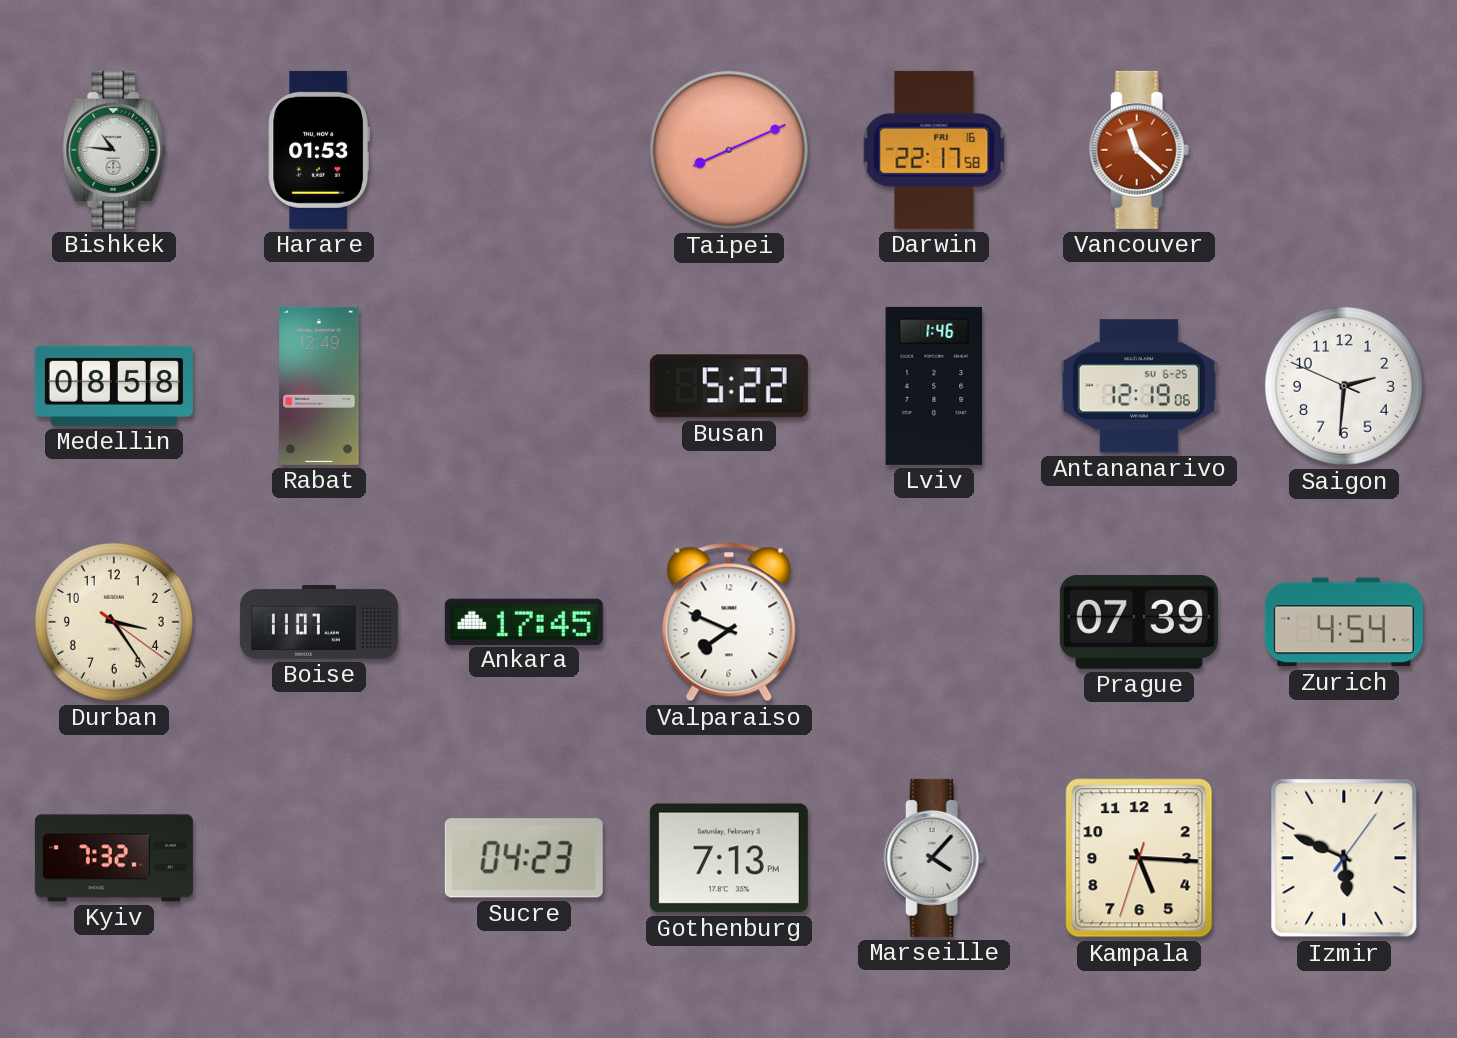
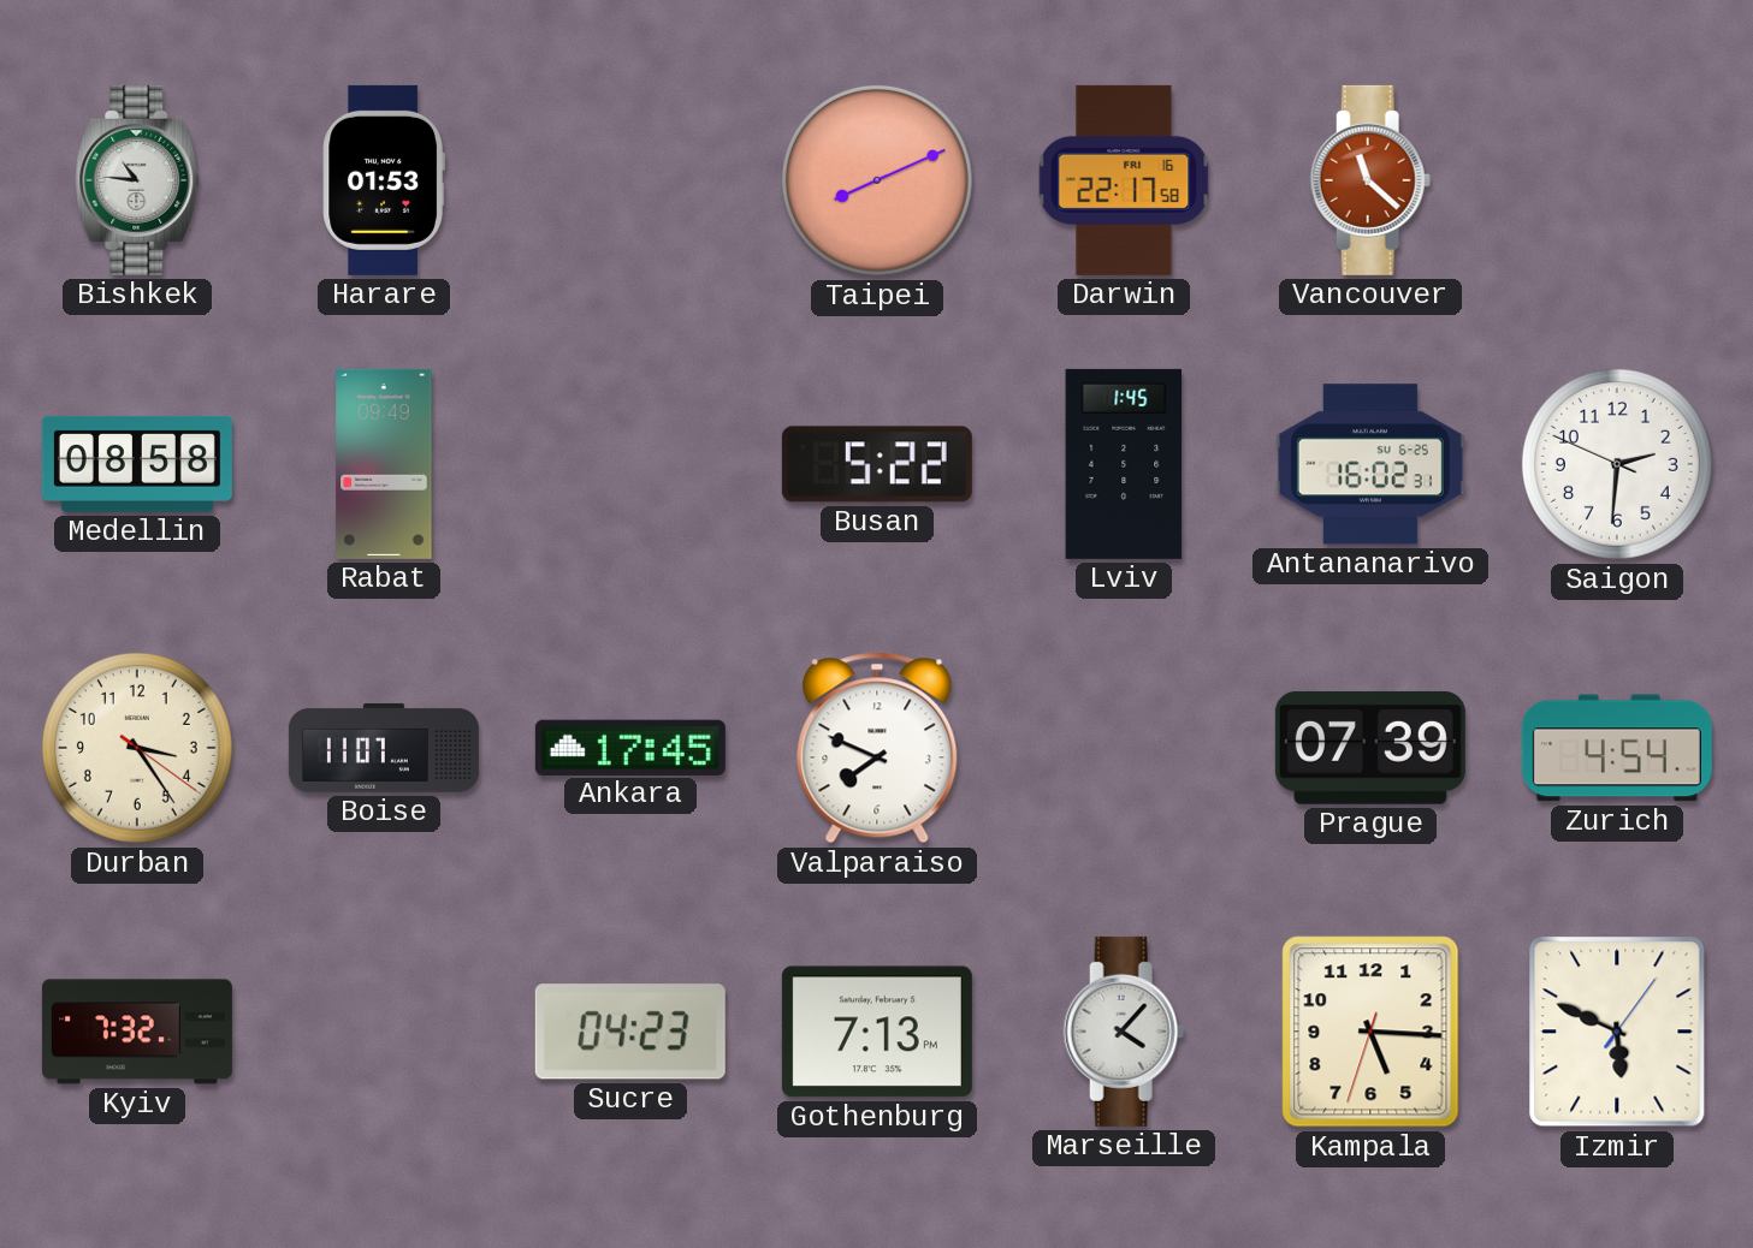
Rabat: 12:49 -> 09:49
Lviv: 1:46 -> 1:45
Antananarivo: 12:19 -> 16:02
